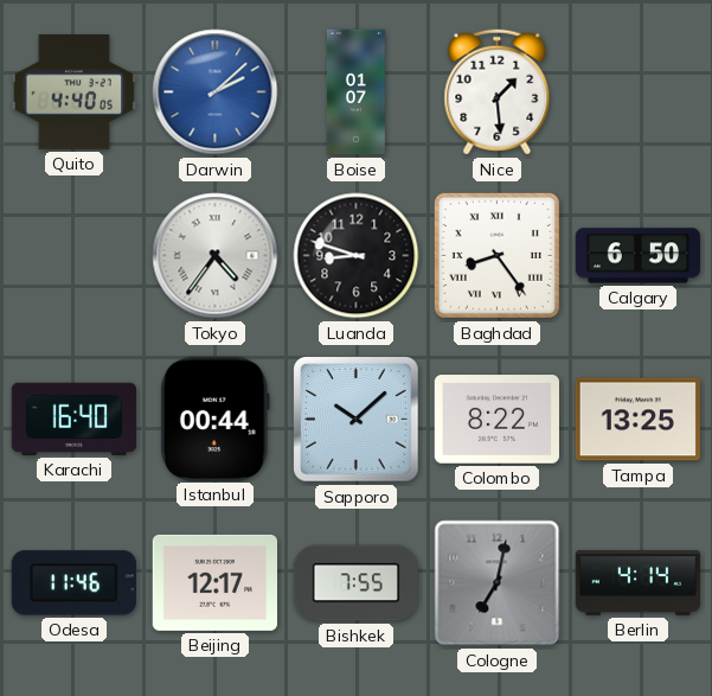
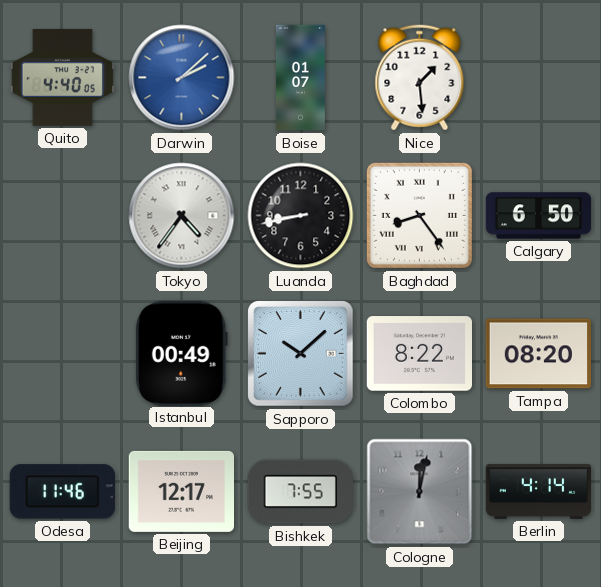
Luanda: 8:48 -> 8:43
Karachi: 16:40 -> none
Istanbul: 00:44 -> 00:49
Tampa: 13:25 -> 08:20
Cologne: 7:02 -> 12:02
